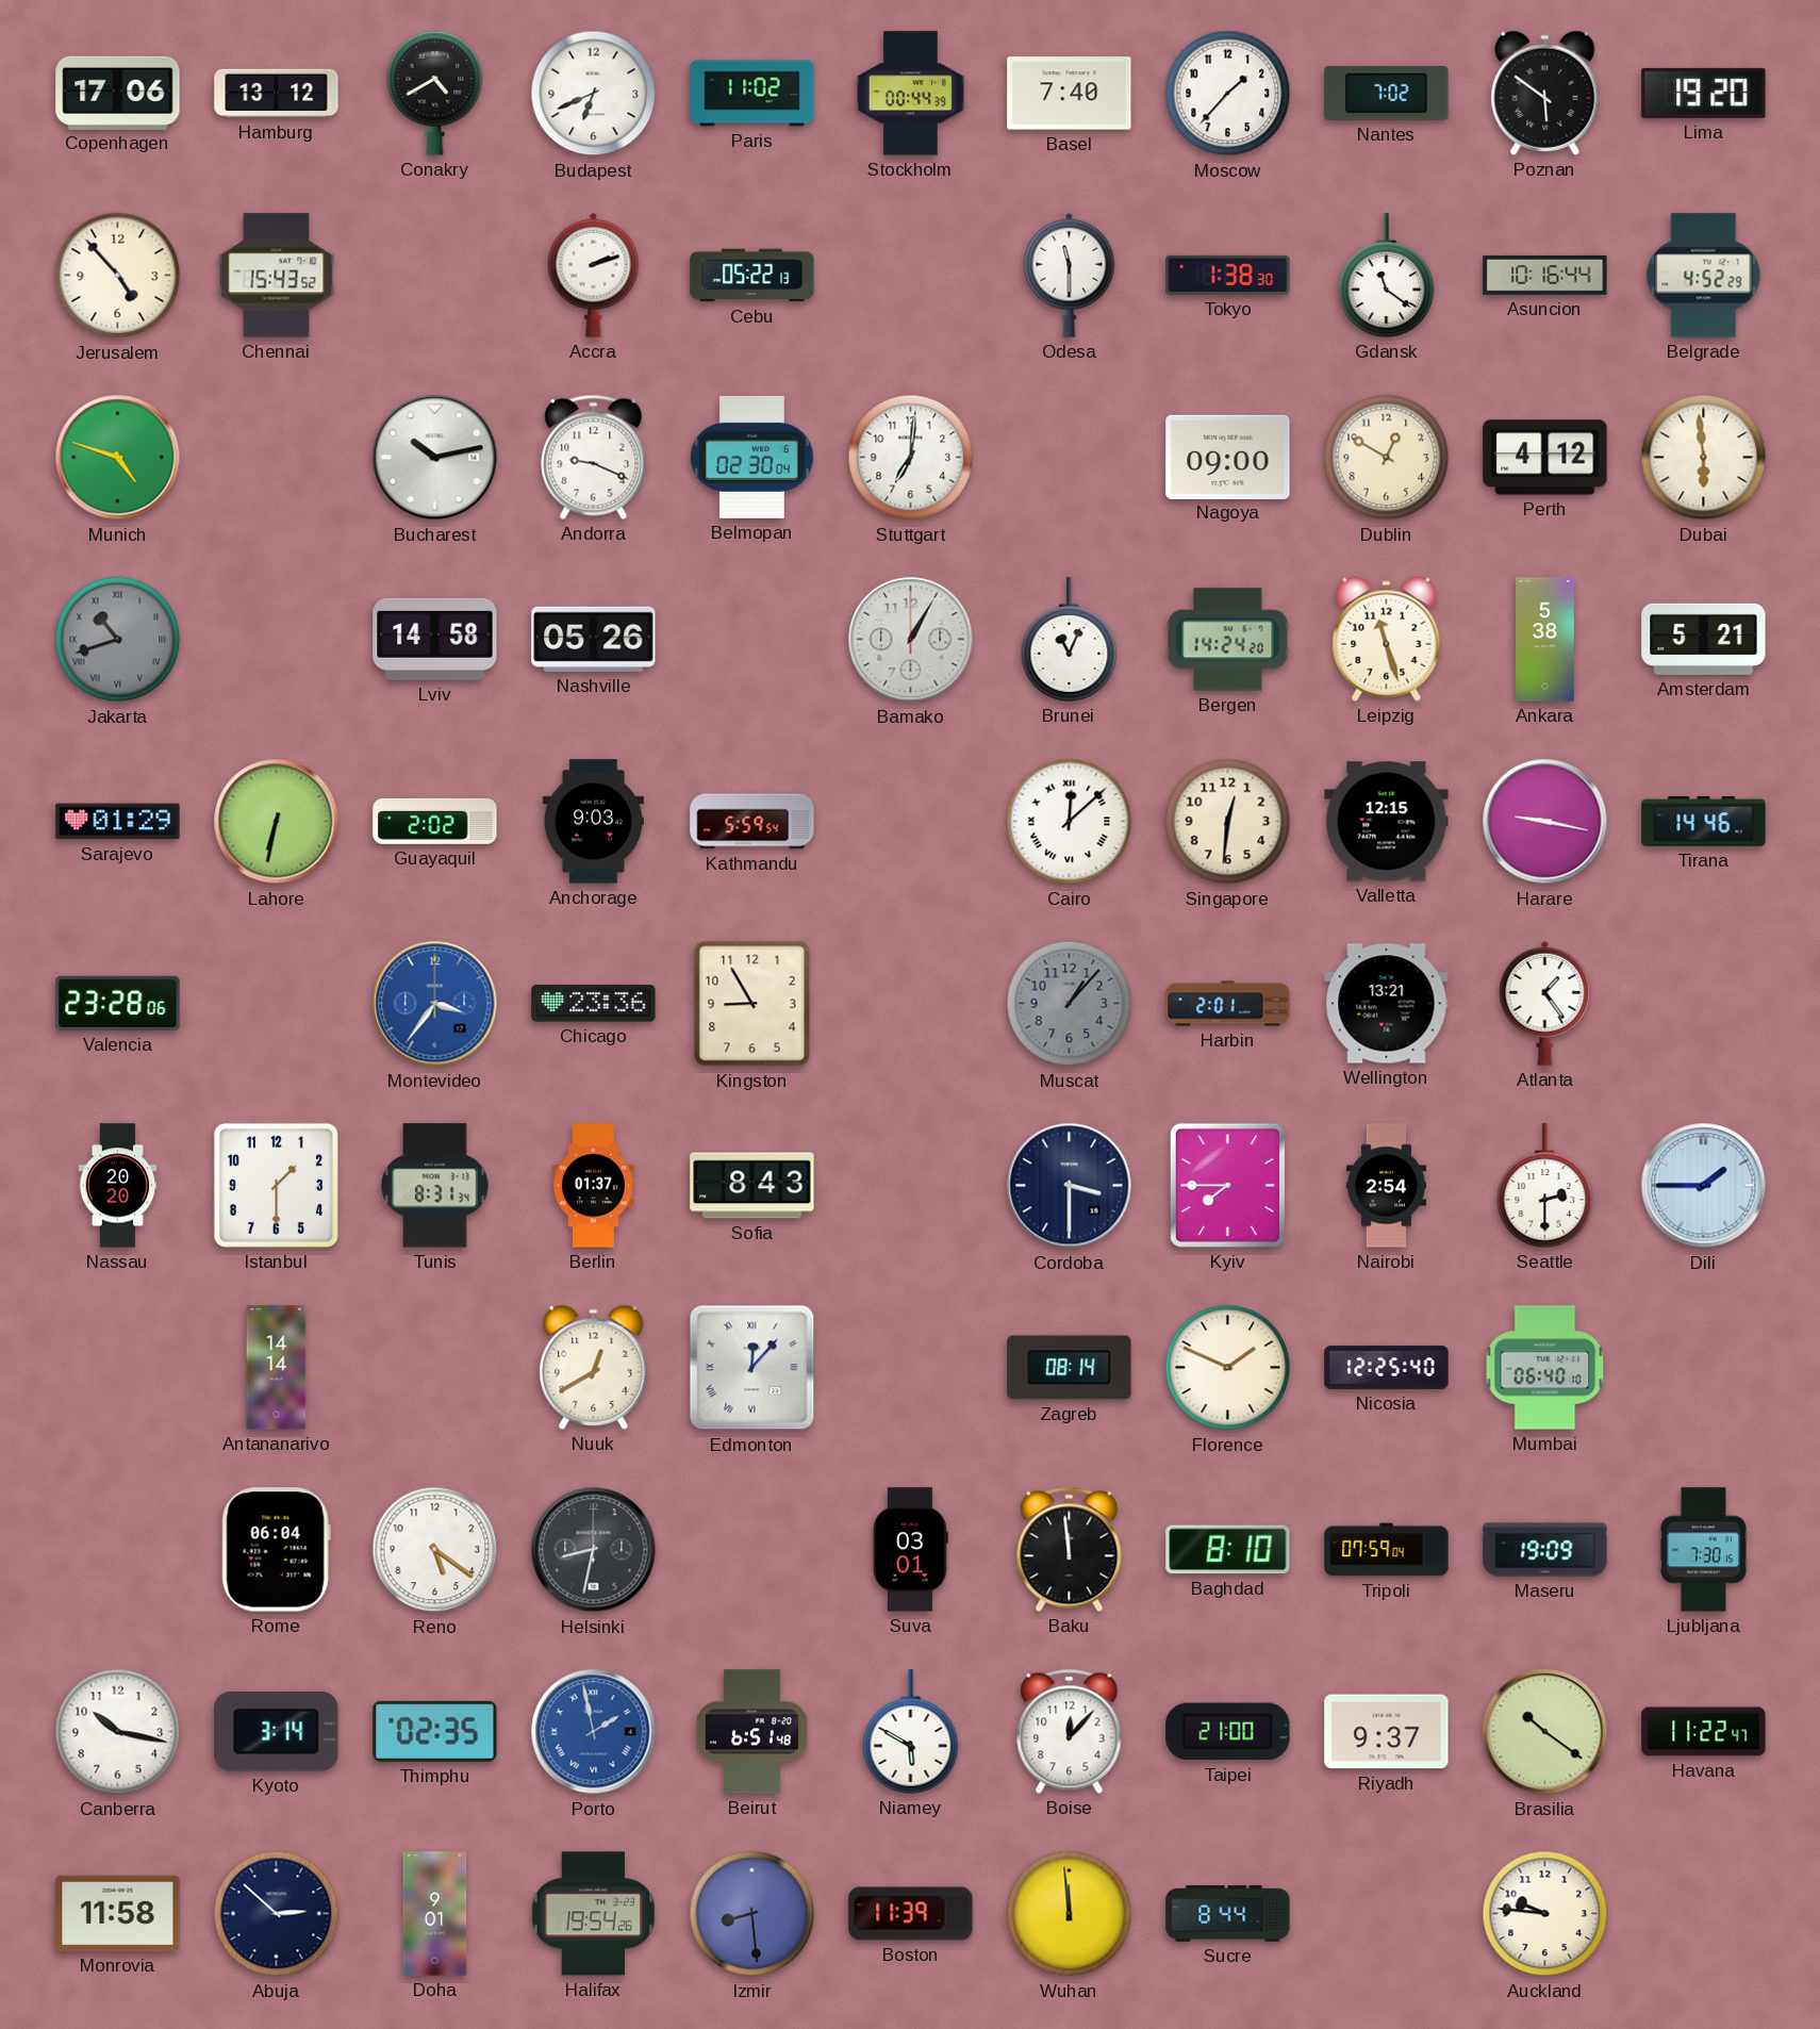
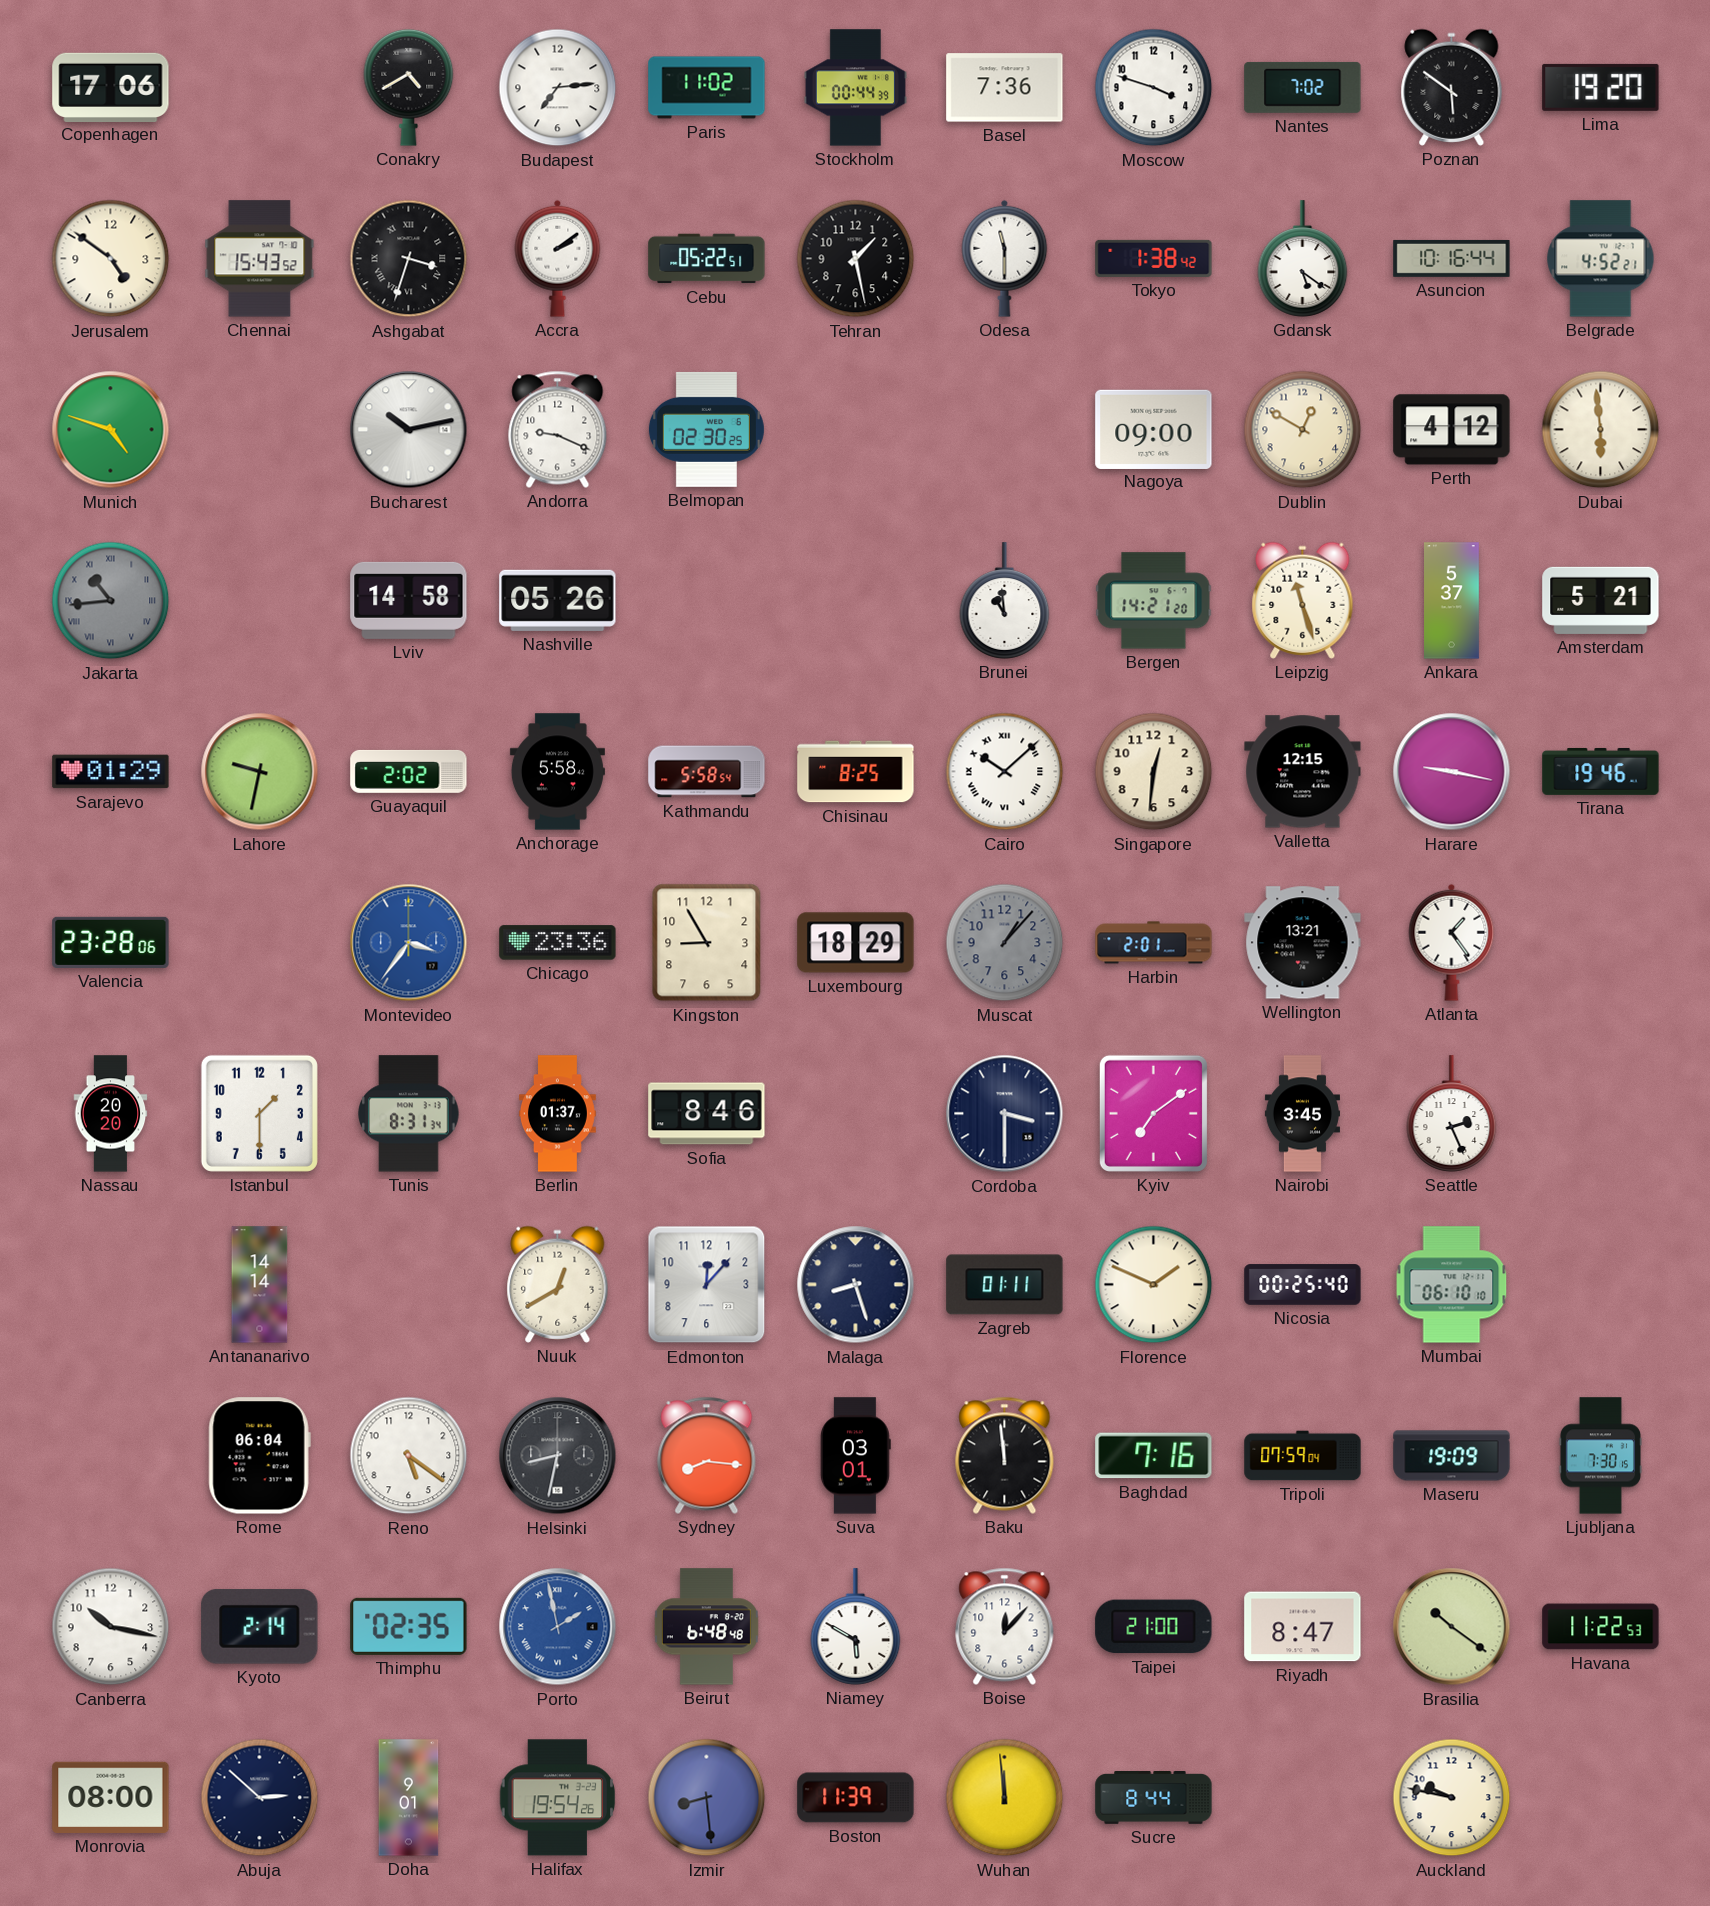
Hamburg: 13:12 -> none
Budapest: 6:41 -> 7:14
Basel: 7:40 -> 7:36
Moscow: 1:37 -> 3:48
Jerusalem: 4:53 -> 4:51
Ashgabat: none -> 3:33
Accra: 2:12 -> 2:09
Cebu: 05:22:13 -> 05:22:51
Tehran: none -> 1:28
Tokyo: 1:38:30 -> 1:38:42
Gdansk: 11:21 -> 5:21
Belgrade: 4:52:29 -> 4:52:21
Belmopan: 02:30:04 -> 02:30:25
Stuttgart: 7:01 -> none
Jakarta: 10:42 -> 10:44
Bamako: 1:05 -> none
Brunei: 11:04 -> 10:59
Bergen: 14:24 -> 14:21
Ankara: 5:38 -> 5:37
Lahore: 6:32 -> 9:32
Anchorage: 9:03 -> 5:58
Kathmandu: 5:59 -> 5:58
Chisinau: none -> 8:25
Cairo: 12:08 -> 10:08
Tirana: 14:46 -> 19:46
Luxembourg: none -> 18:29
Sofia: 8:43 -> 8:46
Kyiv: 7:45 -> 7:09
Nairobi: 2:54 -> 3:45
Seattle: 2:30 -> 2:26
Dili: 1:45 -> none
Edmonton numerals: Roman -> Arabic
Malaga: none -> 8:27
Zagreb: 08:14 -> 01:11
Nicosia: 12:25 -> 00:25
Mumbai: 06:40 -> 06:10
Sydney: none -> 8:16
Baghdad: 8:10 -> 7:16
Kyoto: 3:14 -> 2:14
Beirut: 6:51 -> 6:48
Riyadh: 9:37 -> 8:47
Havana: 11:22:47 -> 11:22:53
Monrovia: 11:58 -> 08:00
Auckland: 9:46 -> 9:47
